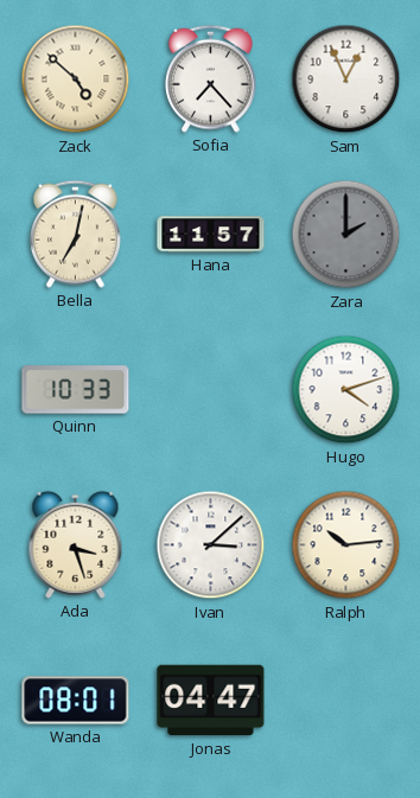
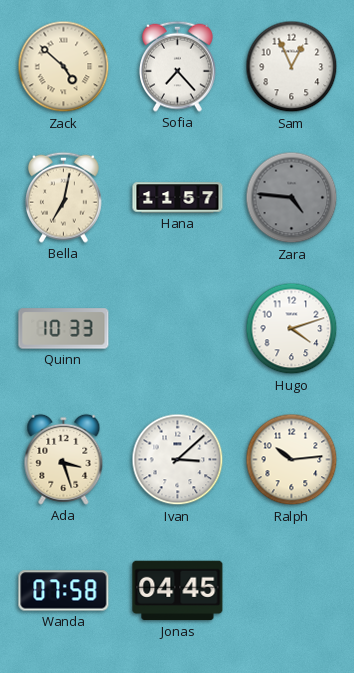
Zara: 2:00 -> 4:46
Wanda: 08:01 -> 07:58
Jonas: 04:47 -> 04:45
